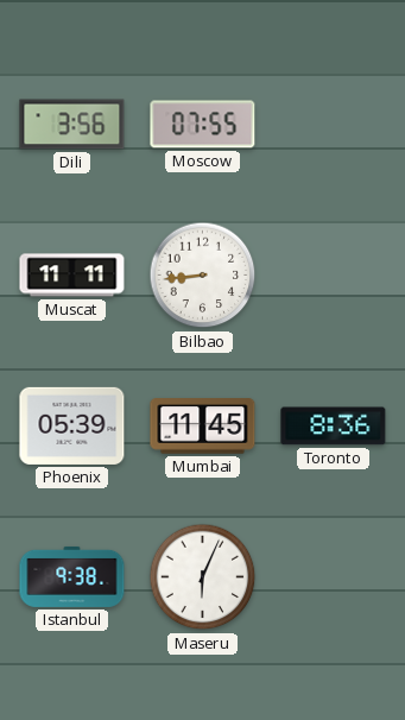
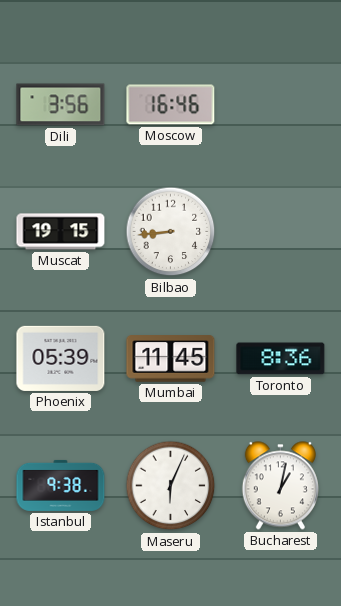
Moscow: 07:55 -> 16:46
Muscat: 11:11 -> 19:15
Bucharest: none -> 1:02
